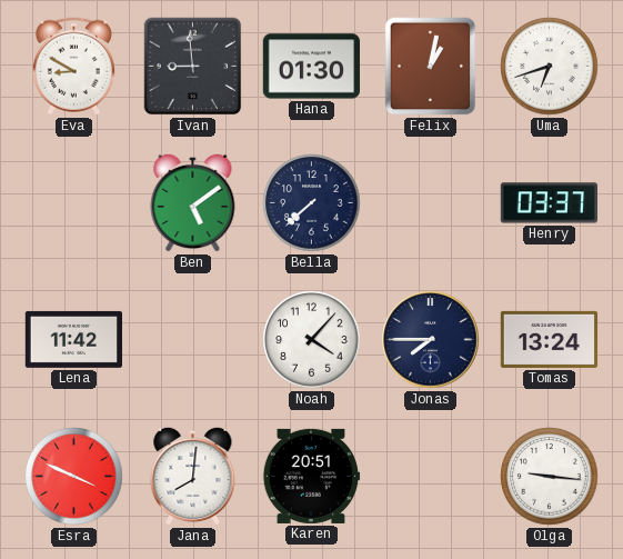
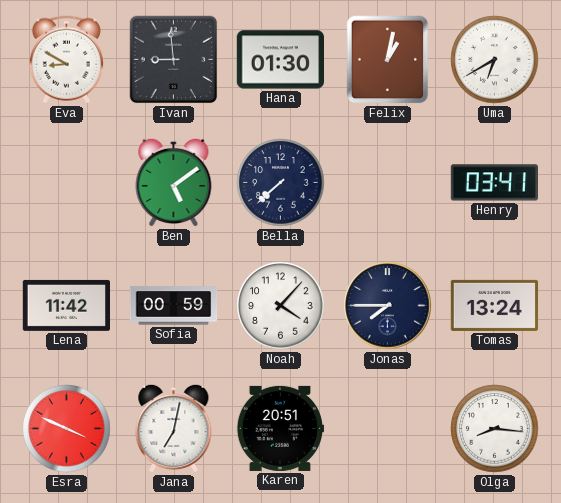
Uma: 6:42 -> 6:40
Henry: 03:37 -> 03:41
Sofia: none -> 00:59
Jana: 8:01 -> 7:02
Olga: 9:16 -> 8:16
